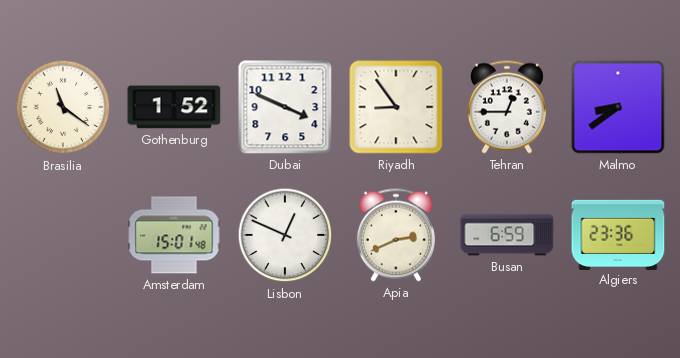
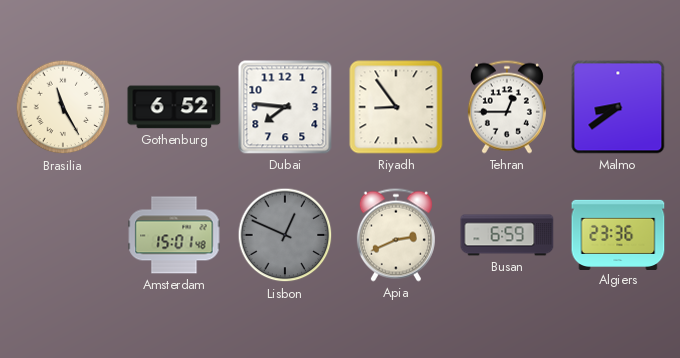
Brasilia: 11:21 -> 11:25
Gothenburg: 1:52 -> 6:52
Dubai: 3:49 -> 7:46
Lisbon dial: white -> grey
